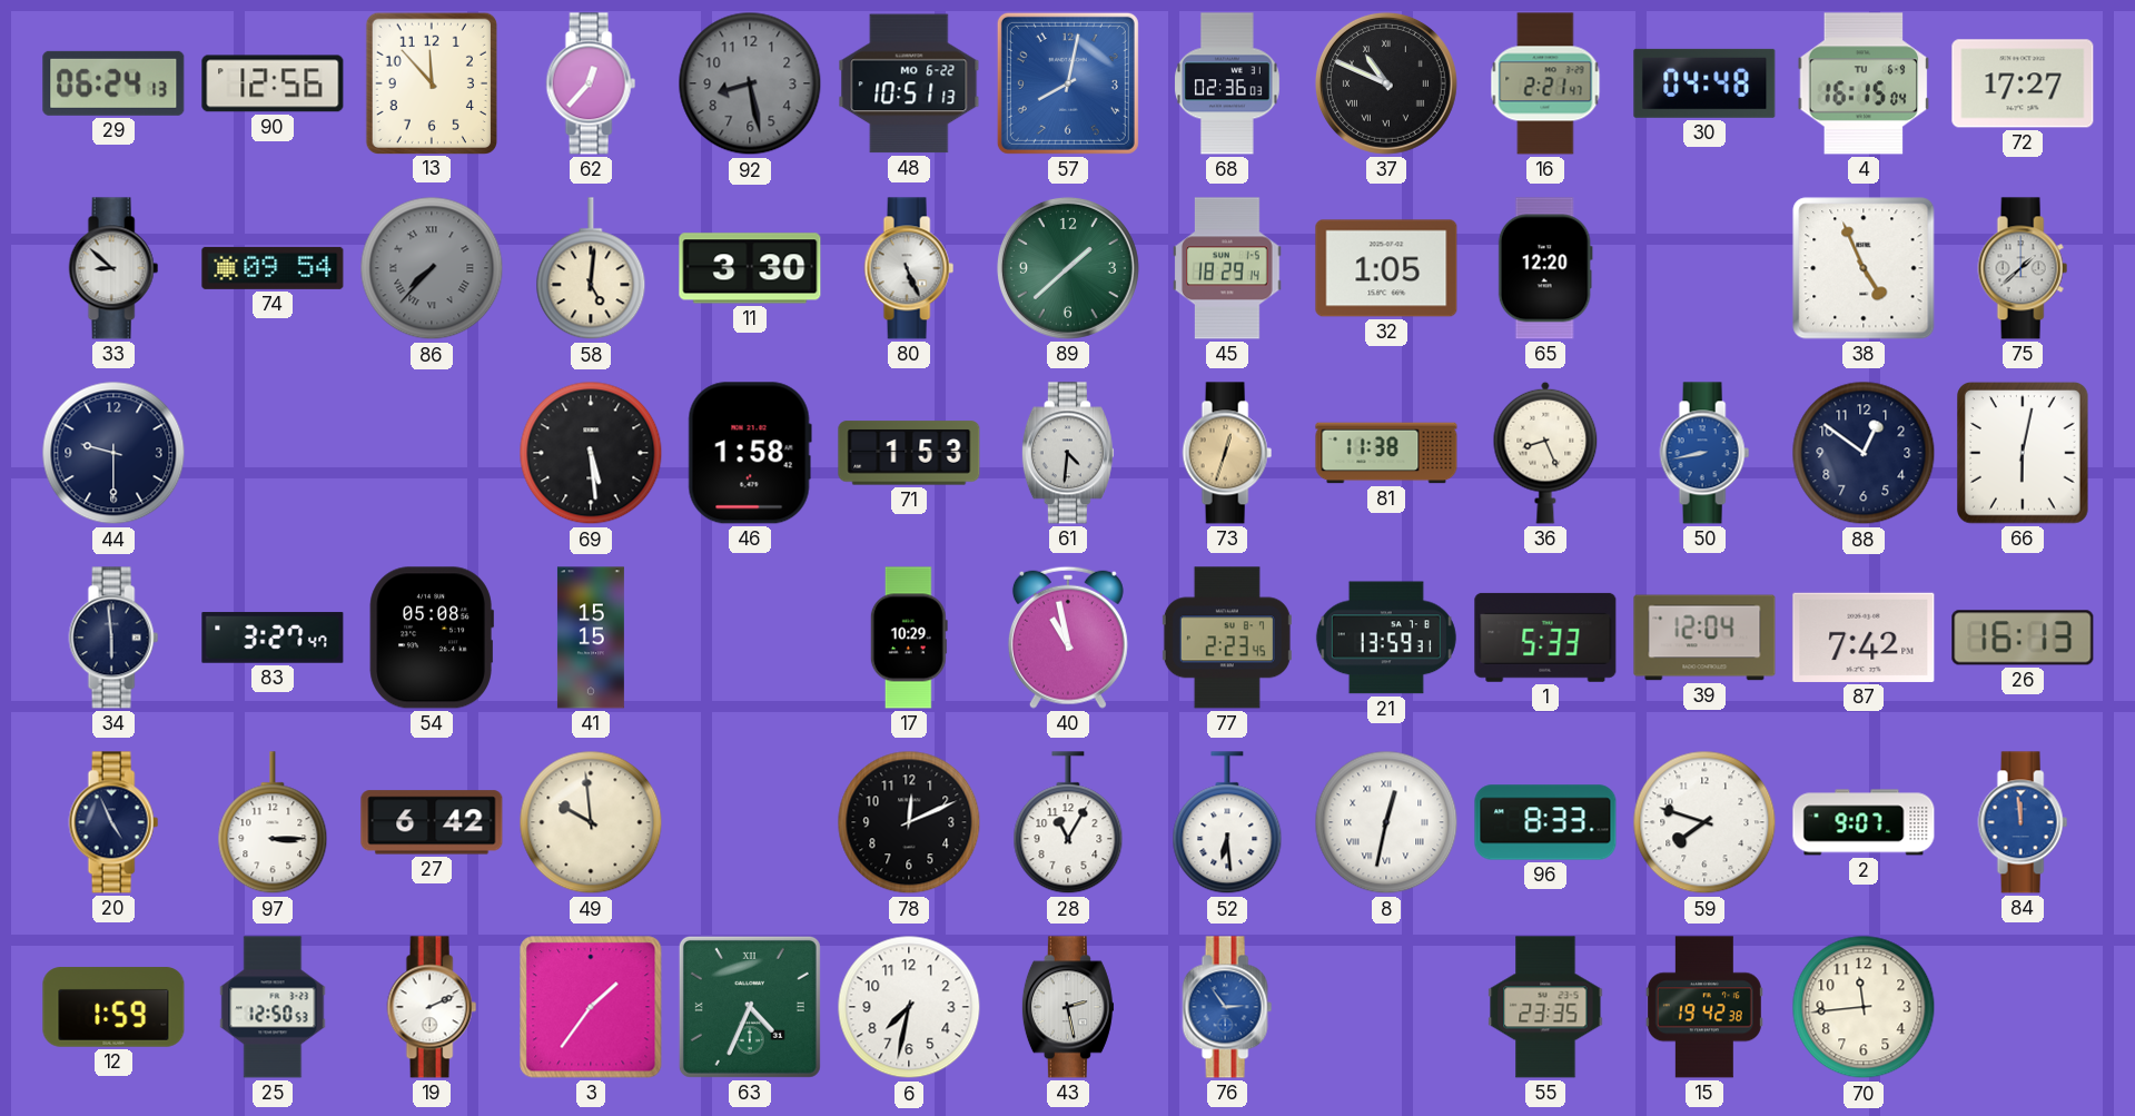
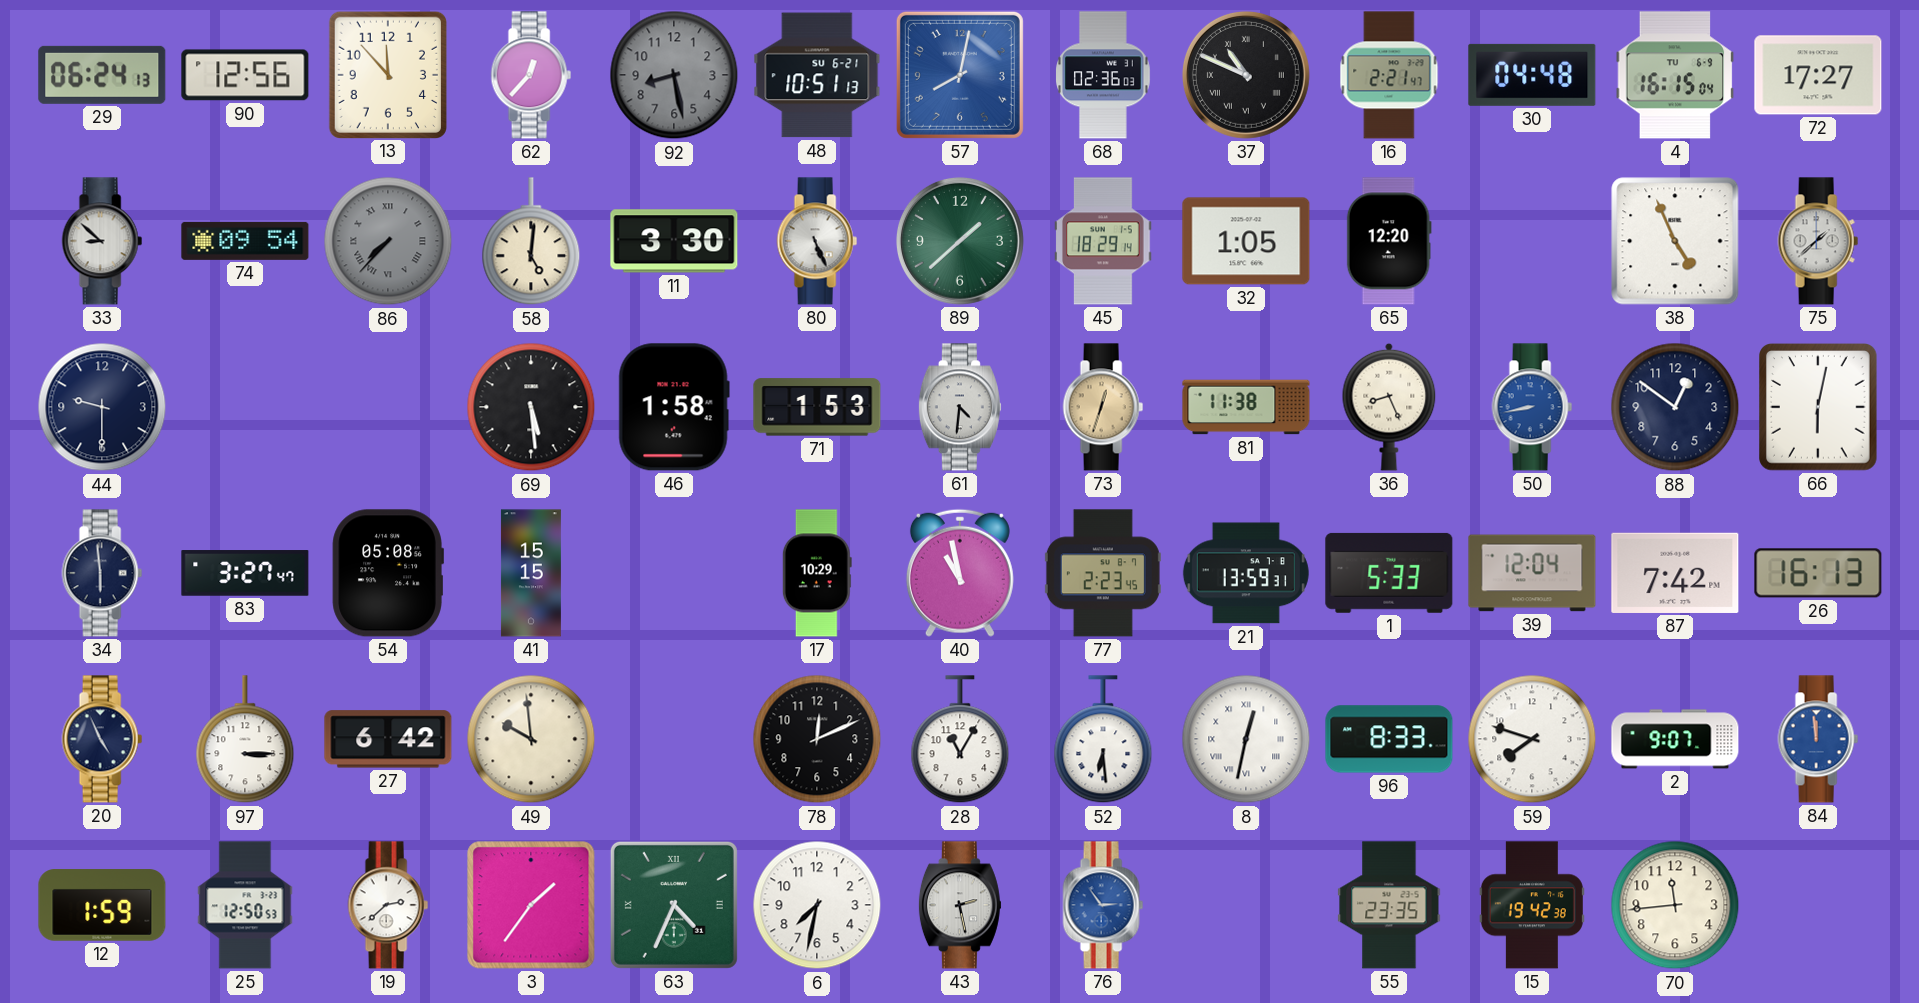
48 date: MO 6-22 -> SU 6-21
19: 2:11 -> 2:38
